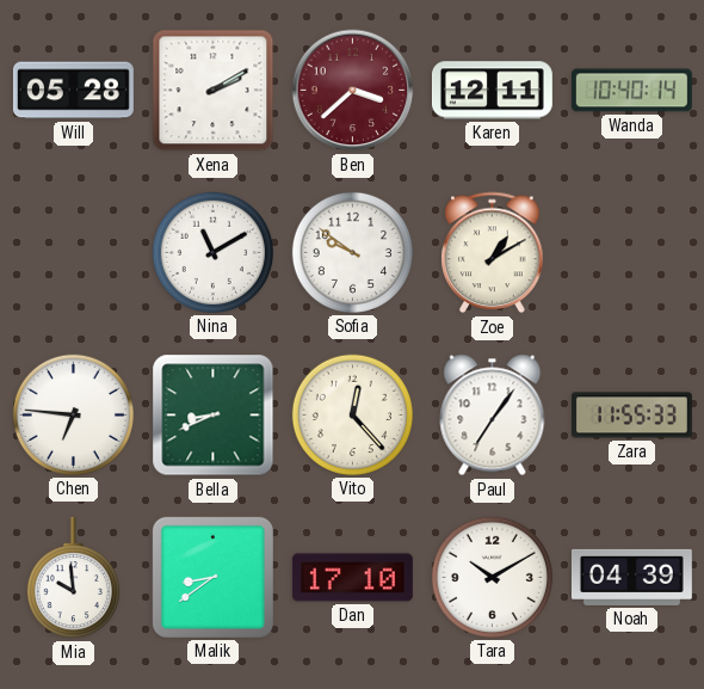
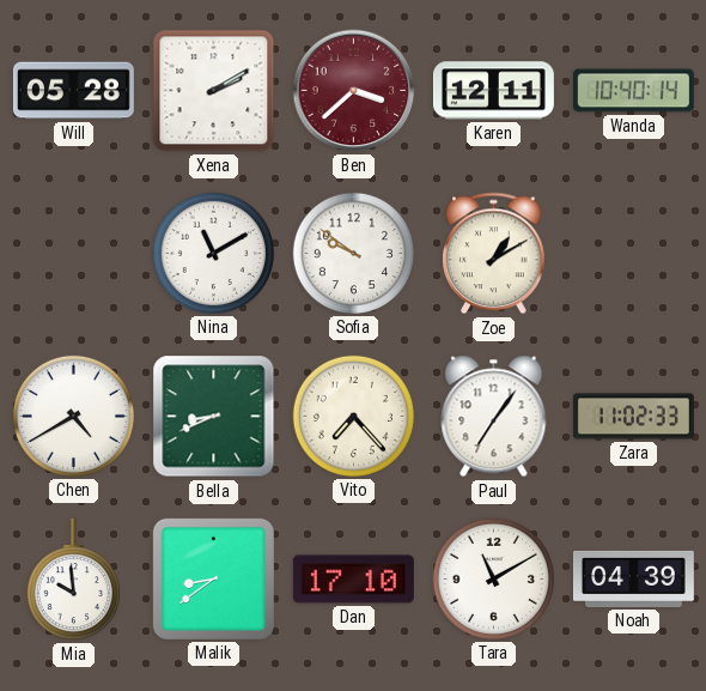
Chen: 6:46 -> 4:40
Vito: 12:23 -> 7:23
Zara: 11:55 -> 11:02
Tara: 10:10 -> 11:10
